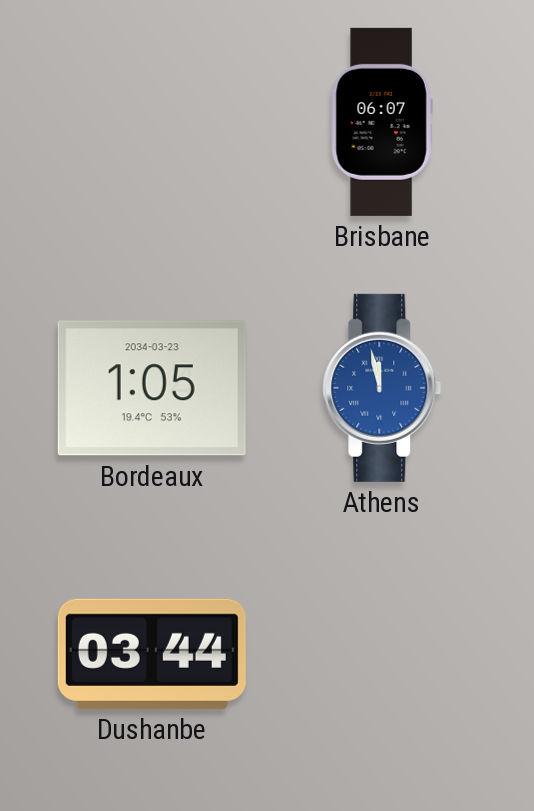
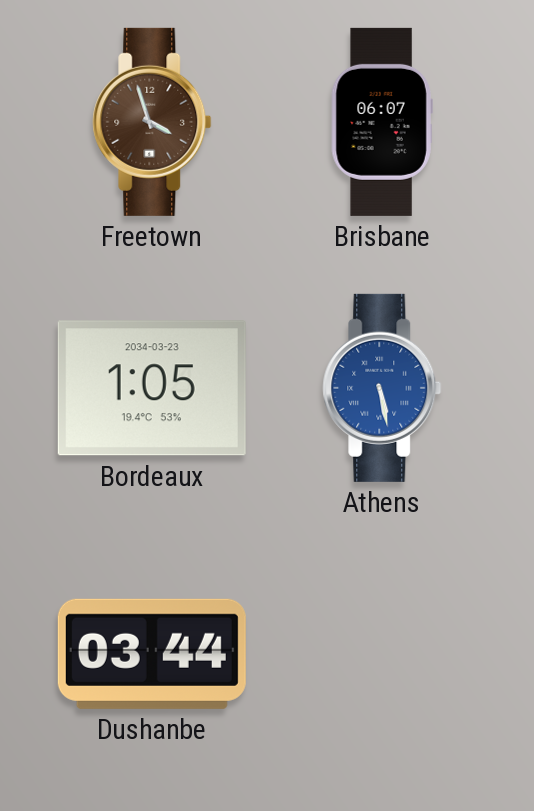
Freetown: none -> 3:57
Athens: 11:58 -> 5:28
